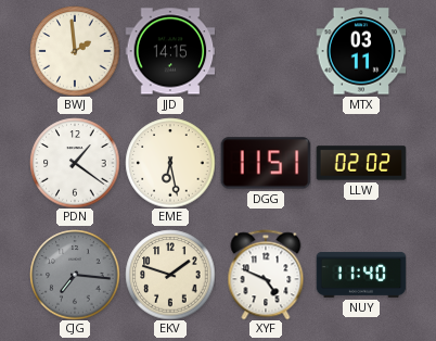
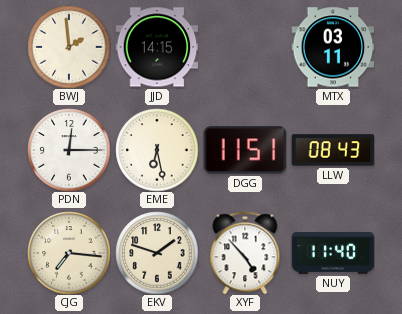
PDN: 1:21 -> 12:15
LLW: 02:02 -> 08:43
CJG dial: grey -> cream
XYF: 4:49 -> 4:53
